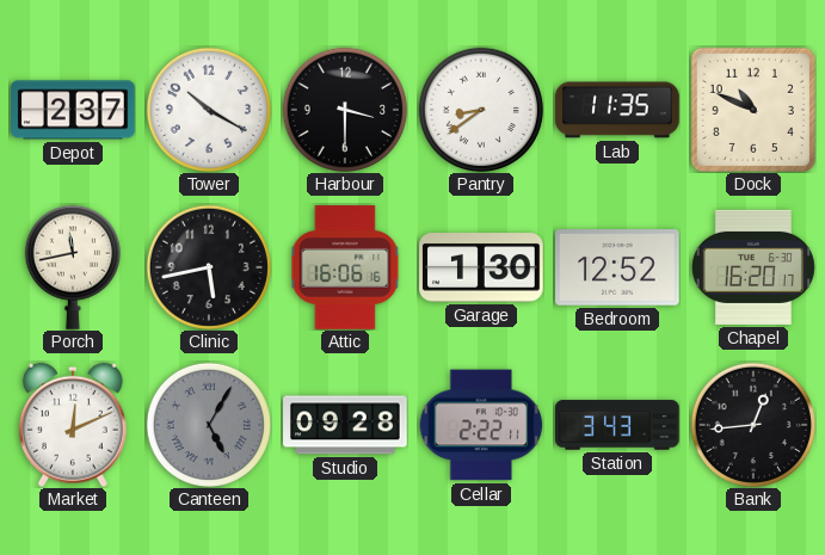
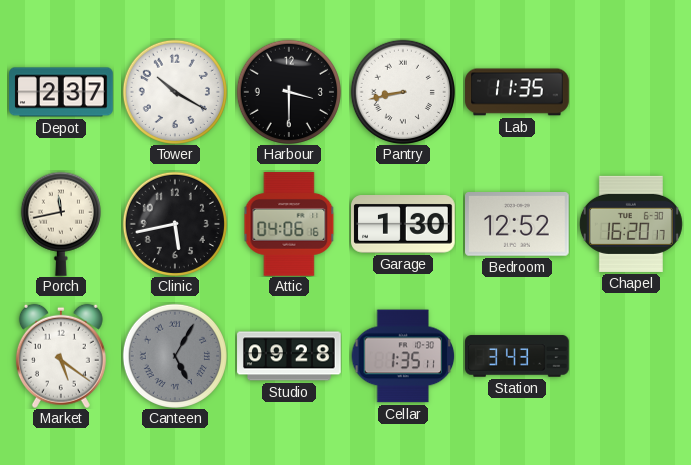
Pantry: 8:39 -> 8:43
Dock: 10:49 -> none
Attic: 16:06 -> 04:06
Market: 12:11 -> 5:21
Cellar: 2:22 -> 1:35
Bank: 12:44 -> none
